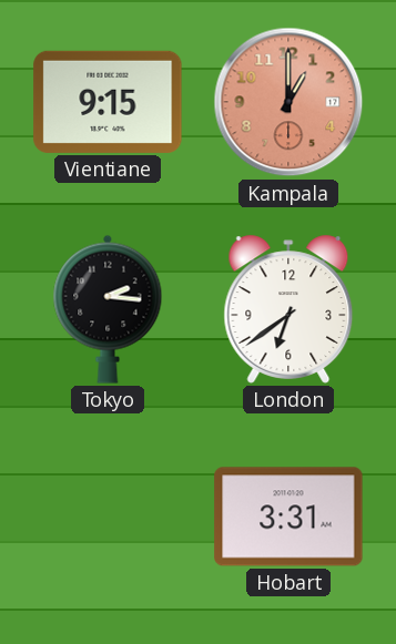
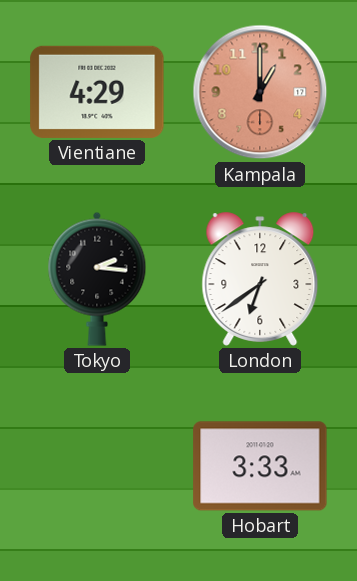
Vientiane: 9:15 -> 4:29
Hobart: 3:31 -> 3:33
